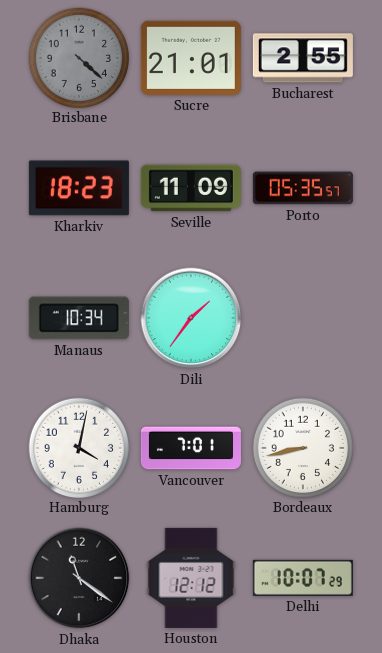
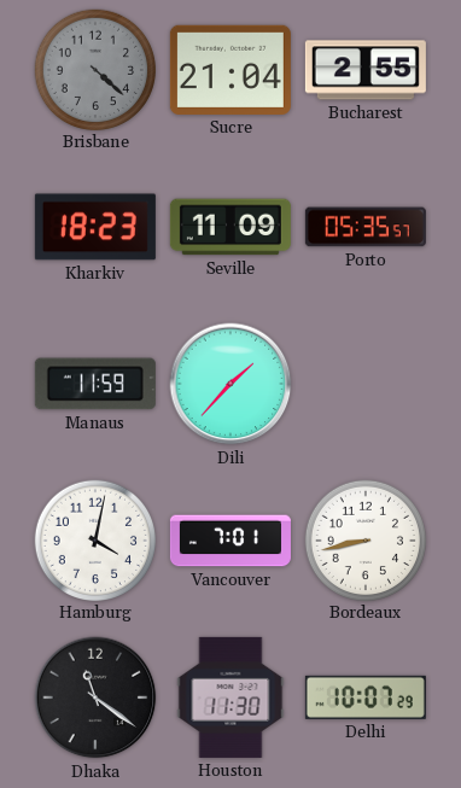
Sucre: 21:01 -> 21:04
Manaus: 10:34 -> 11:59
Dili: 1:36 -> 1:37
Houston: 12:12 -> 11:30
